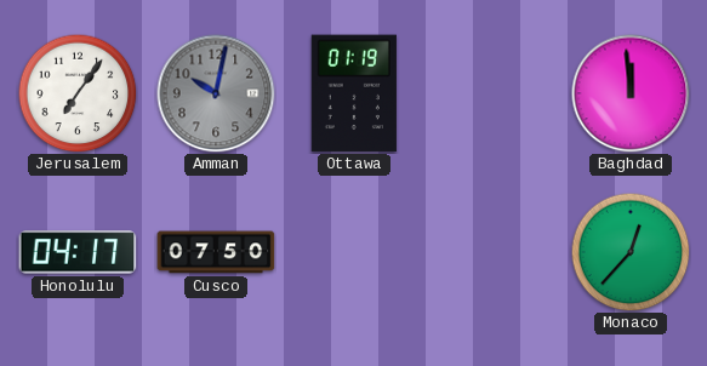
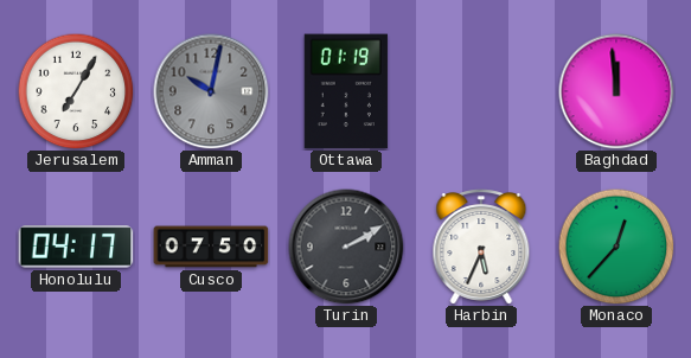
Jerusalem: 7:06 -> 7:05
Turin: none -> 2:10
Harbin: none -> 5:34
